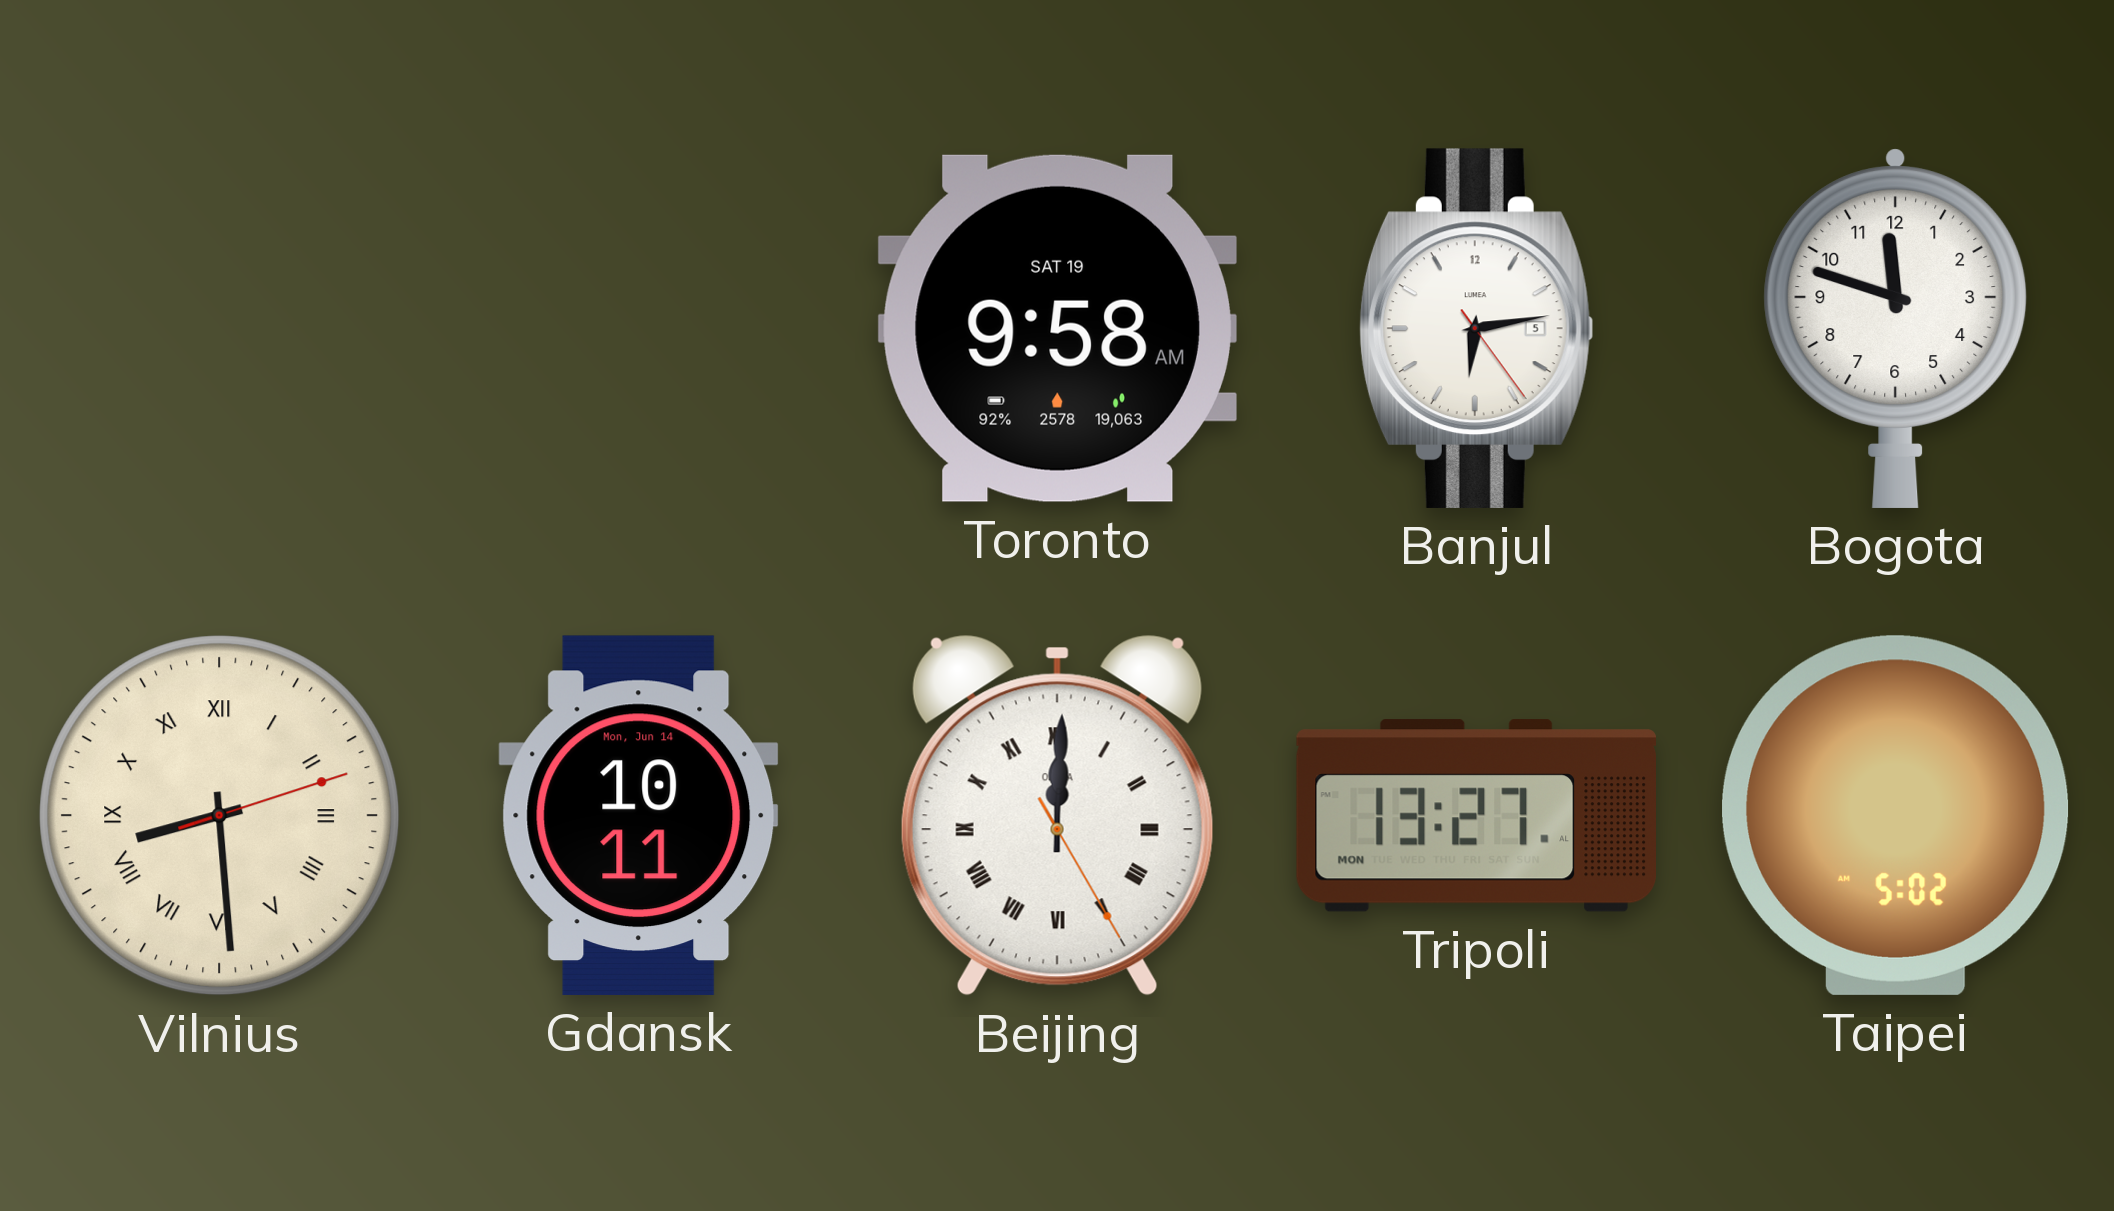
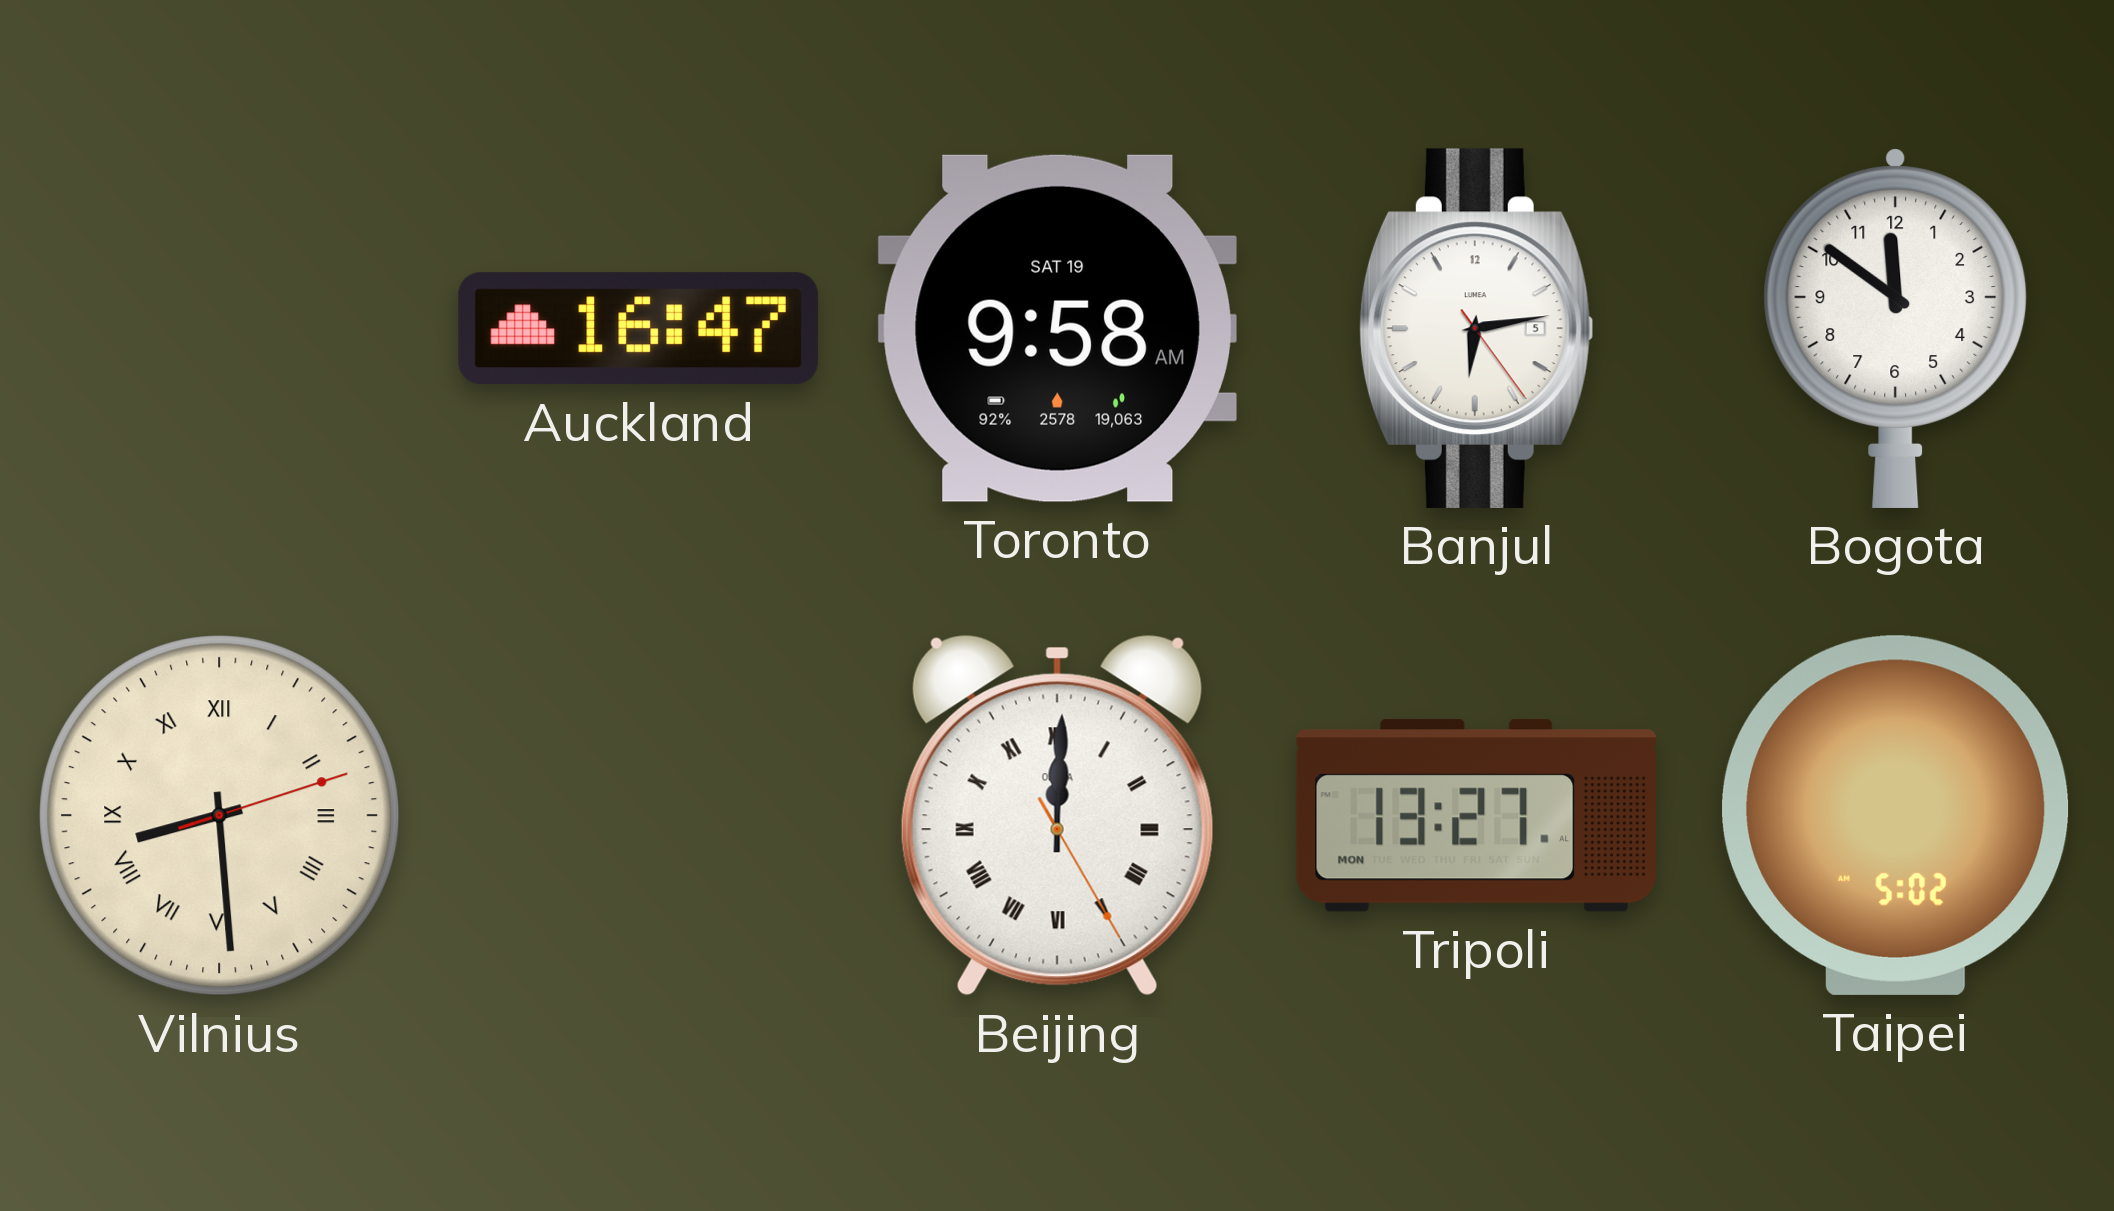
Auckland: none -> 16:47
Bogota: 11:48 -> 11:51
Gdansk: 10:11 -> none
